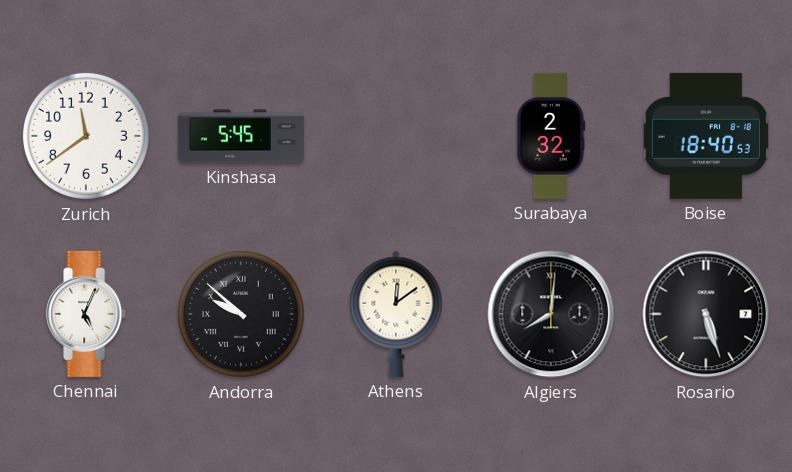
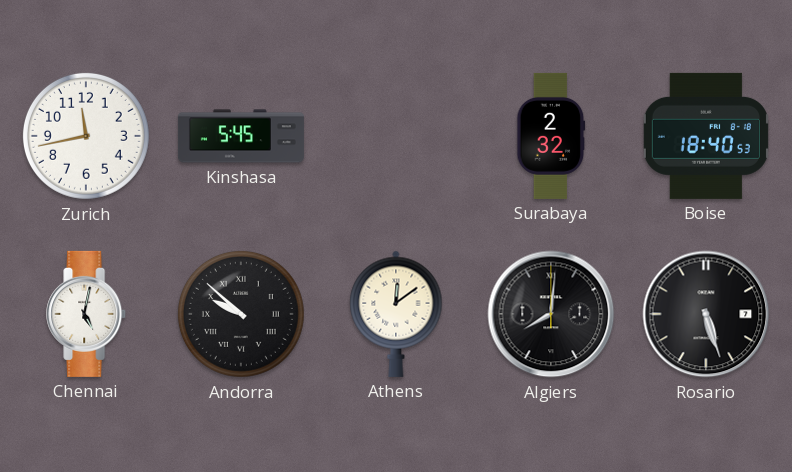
Zurich: 11:39 -> 11:43
Chennai: 5:04 -> 5:02
